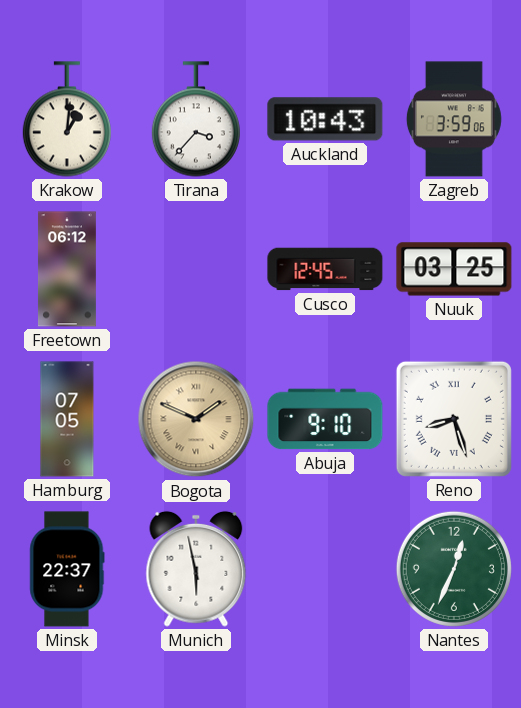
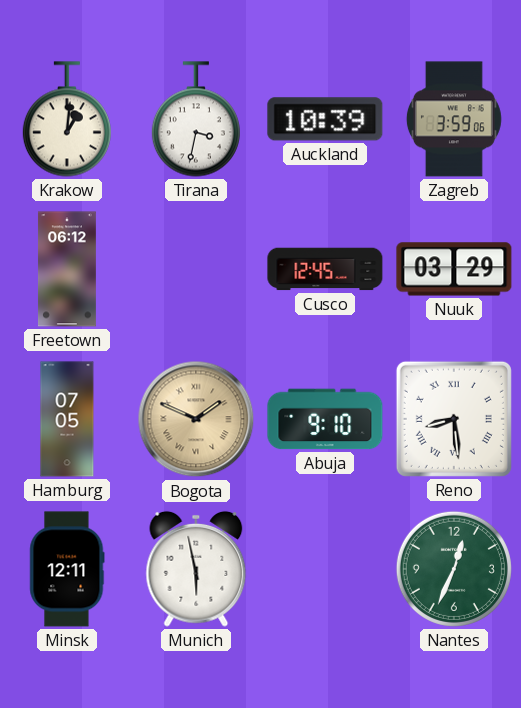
Tirana: 3:37 -> 3:32
Auckland: 10:43 -> 10:39
Nuuk: 03:25 -> 03:29
Reno: 8:27 -> 8:29
Minsk: 22:37 -> 12:11
